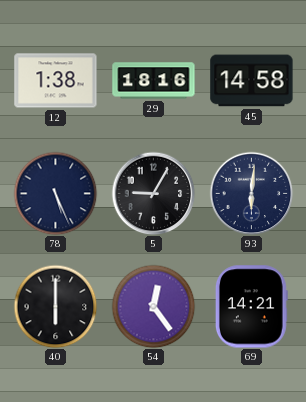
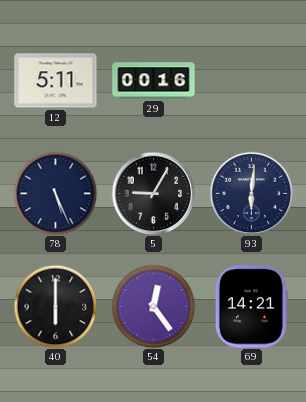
12: 1:38 -> 5:11
29: 18:16 -> 00:16
45: 14:58 -> none
